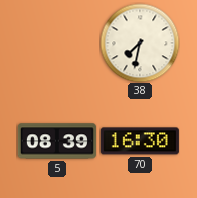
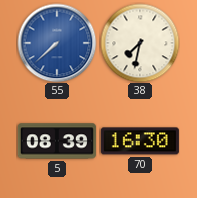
55: none -> 7:38
